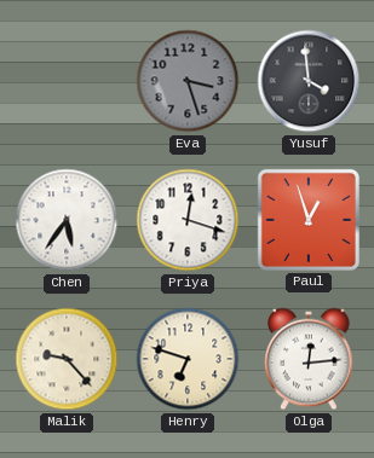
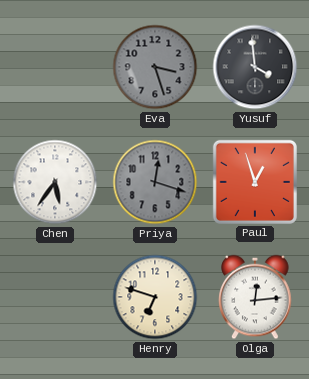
Priya dial: white -> grey
Malik: 9:23 -> none
